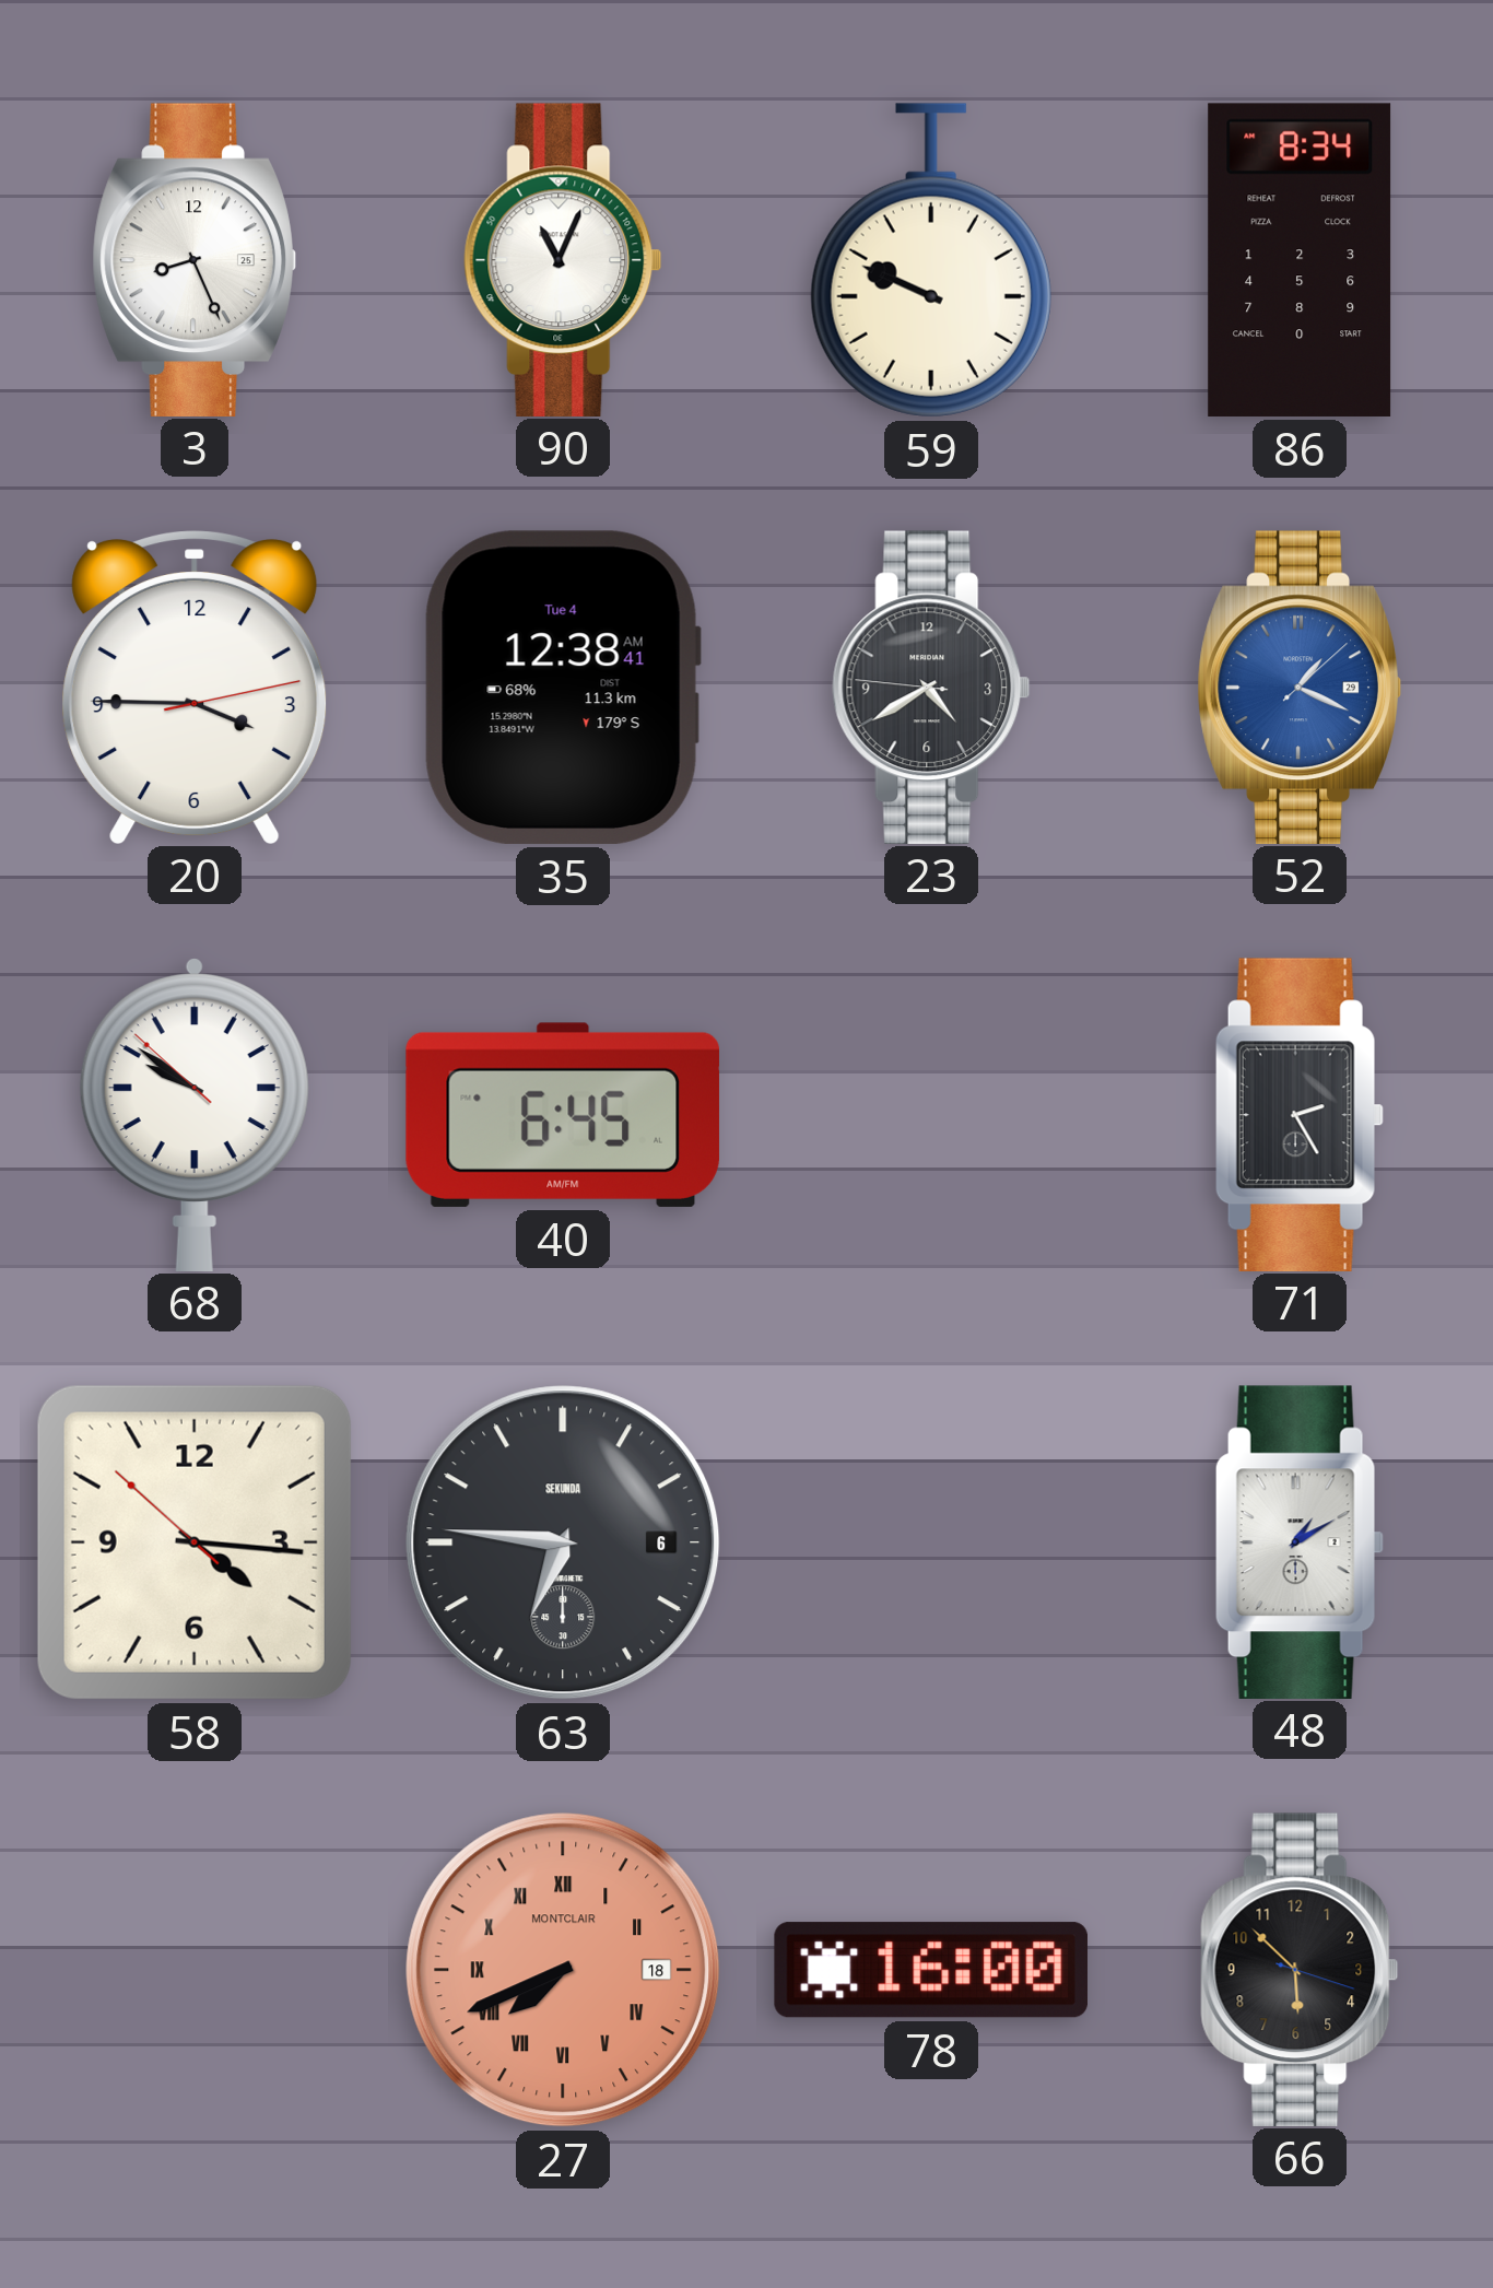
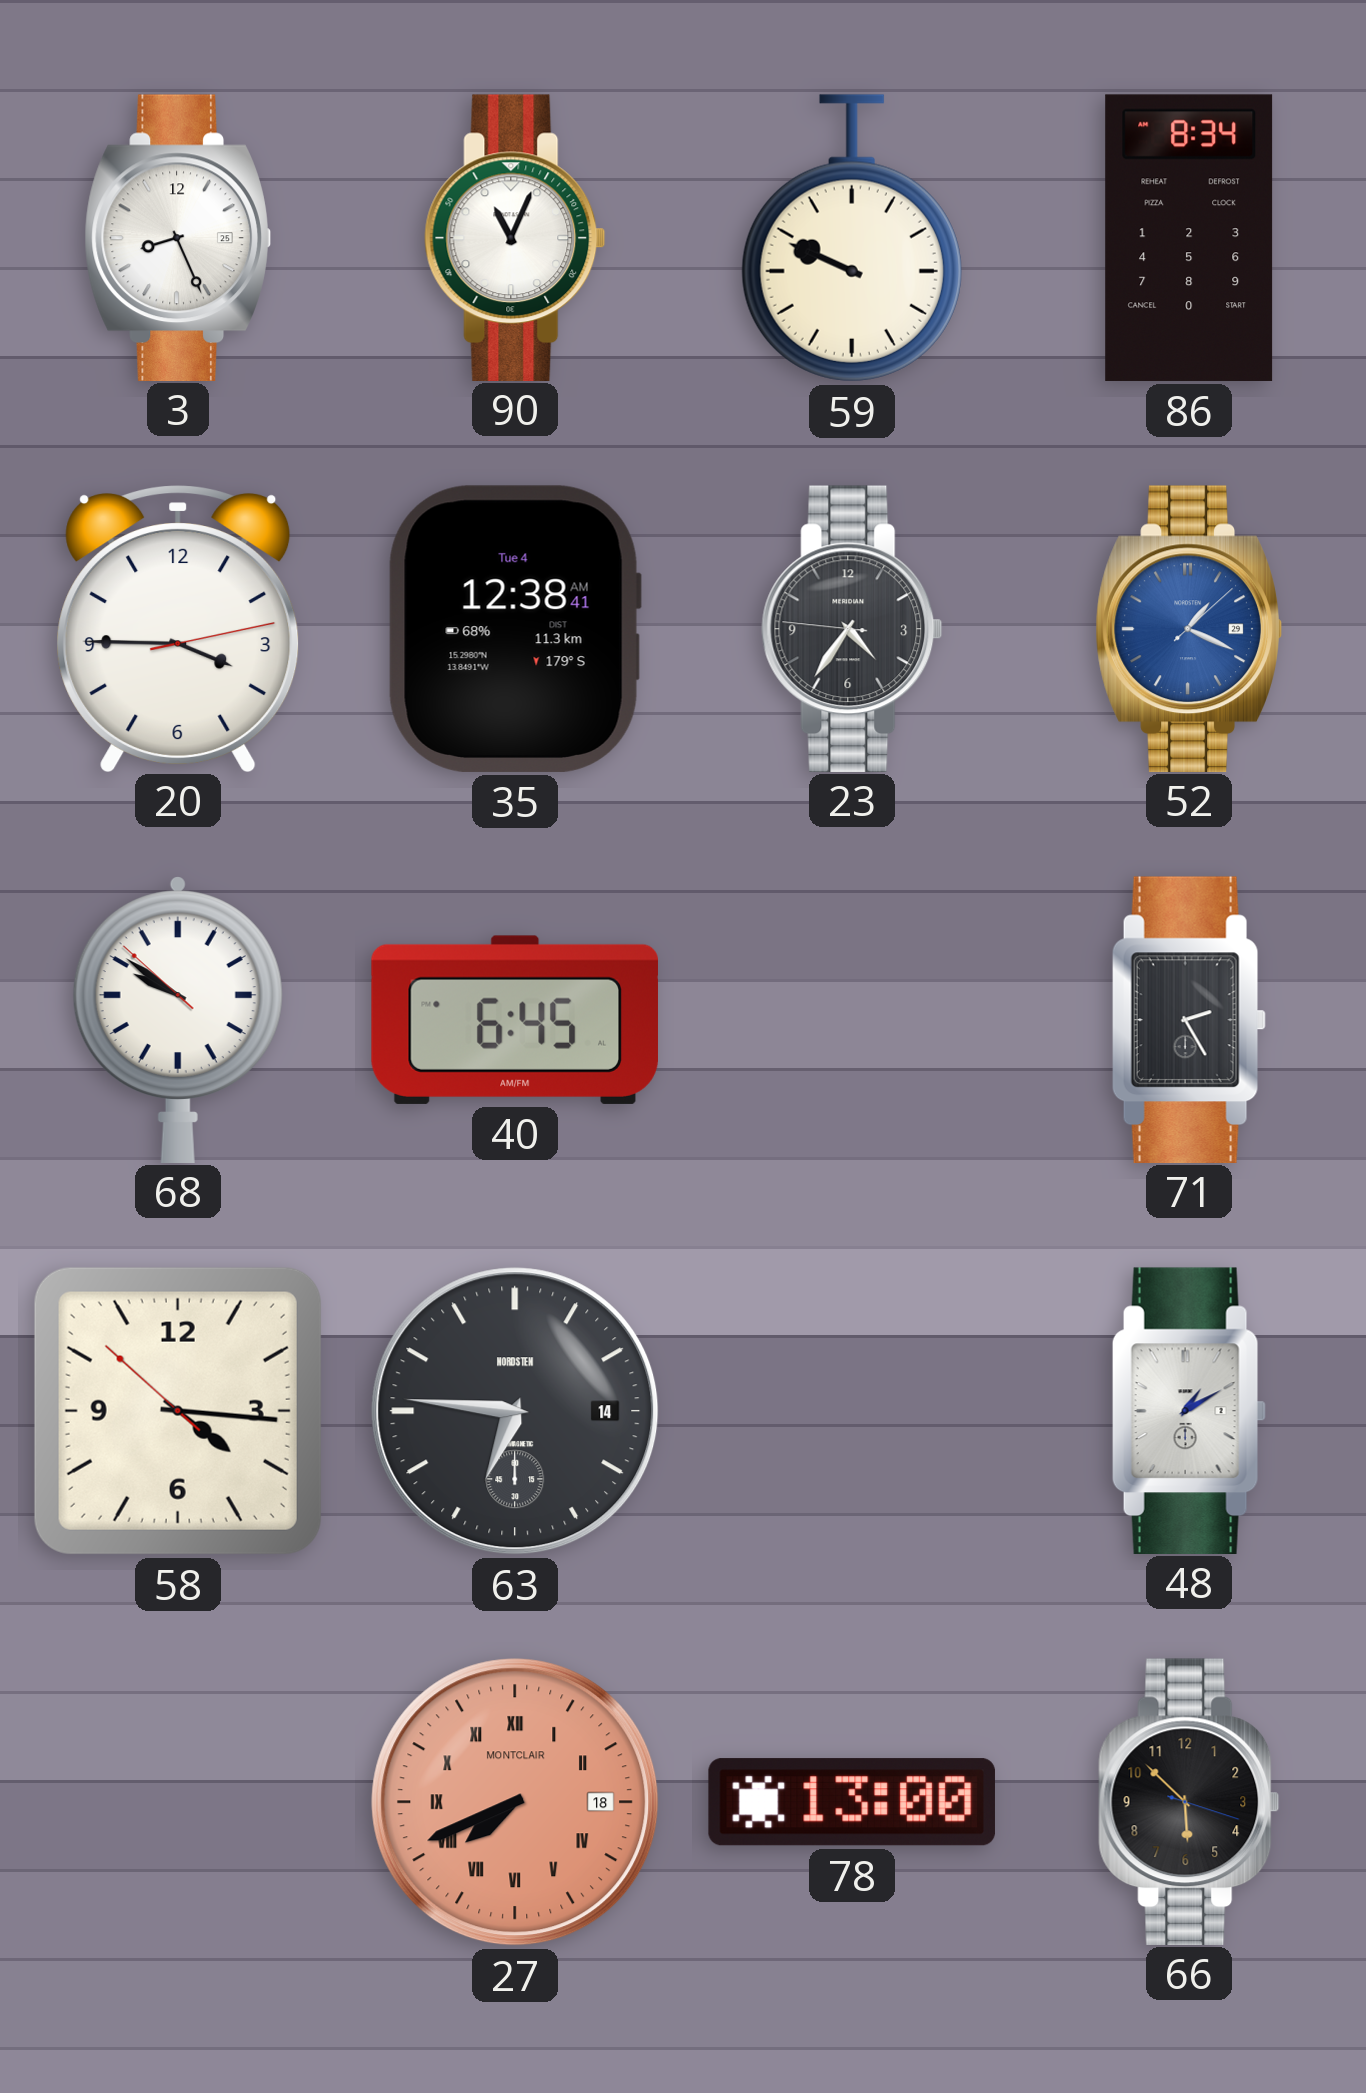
23: 4:39 -> 4:35
63 date: 6 -> 14
63 brand: SEKUNDA -> NORDSTEN
78: 16:00 -> 13:00
